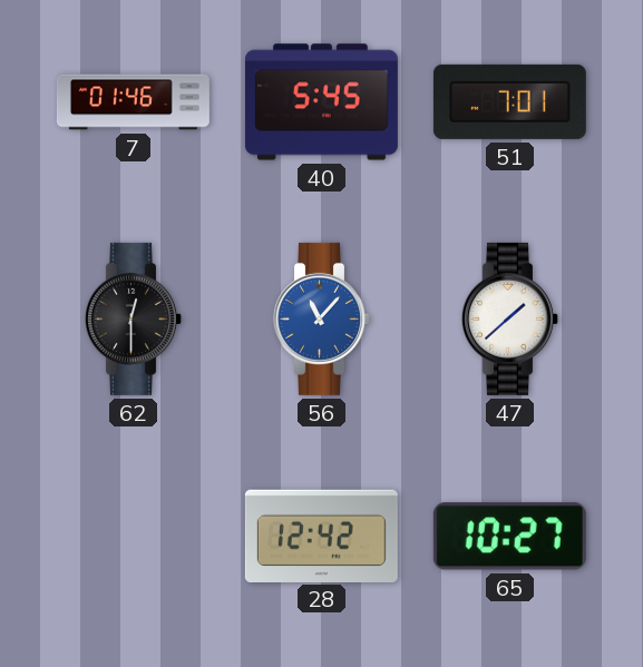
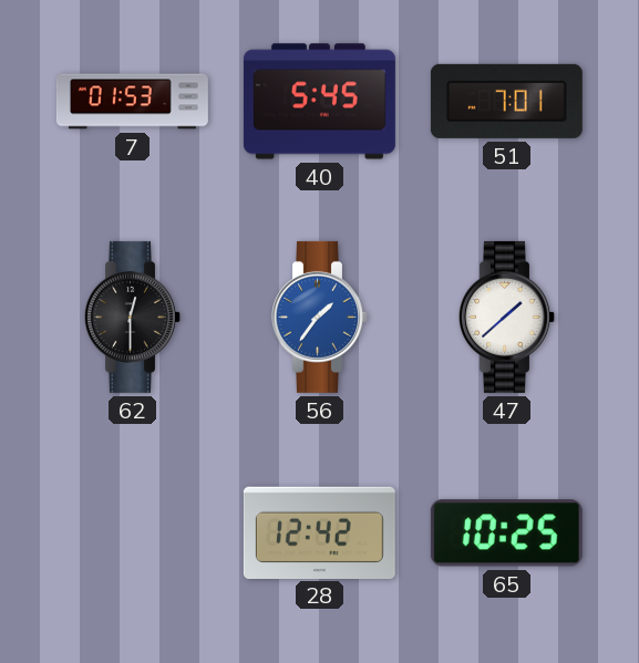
7: 01:46 -> 01:53
56: 11:07 -> 1:36
65: 10:27 -> 10:25
